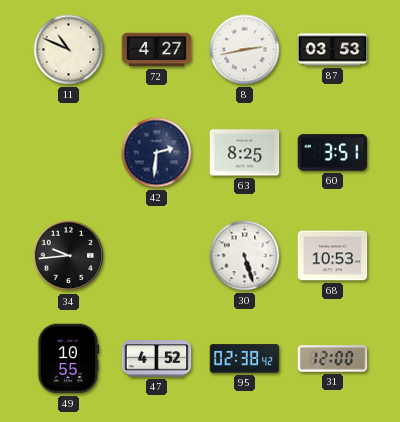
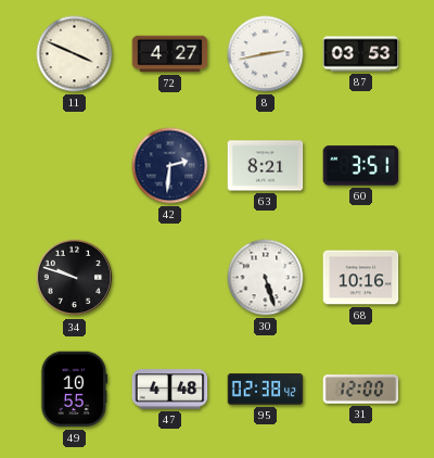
11: 10:49 -> 3:49
63: 8:25 -> 8:21
34: 9:44 -> 9:48
68: 10:53 -> 10:16
47: 4:52 -> 4:48
